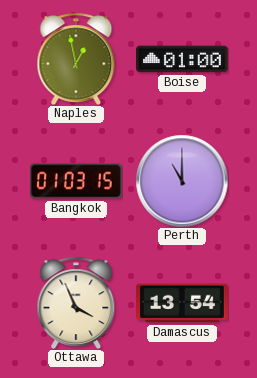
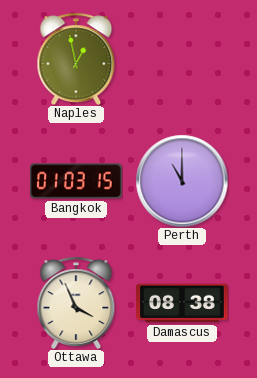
Boise: 01:00 -> none
Damascus: 13:54 -> 08:38
